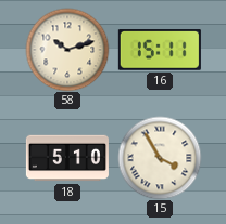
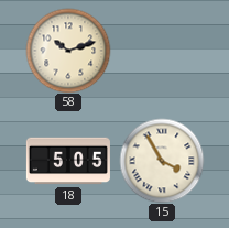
16: 15:11 -> none
18: 5:10 -> 5:05
